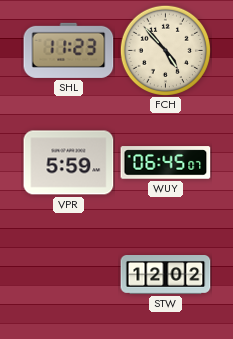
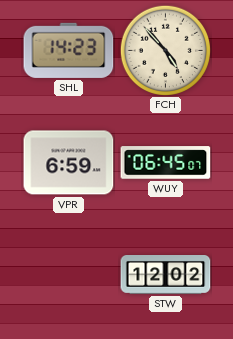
SHL: 11:23 -> 14:23
VPR: 5:59 -> 6:59
